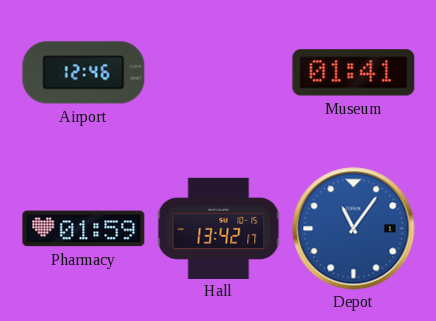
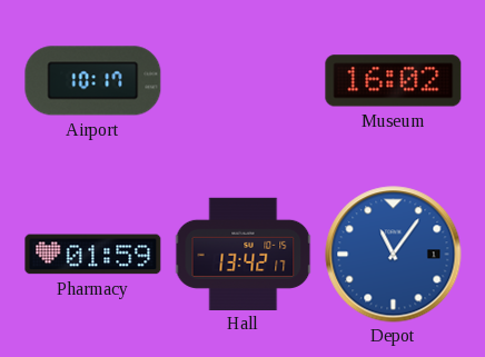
Airport: 12:46 -> 10:17
Museum: 01:41 -> 16:02
